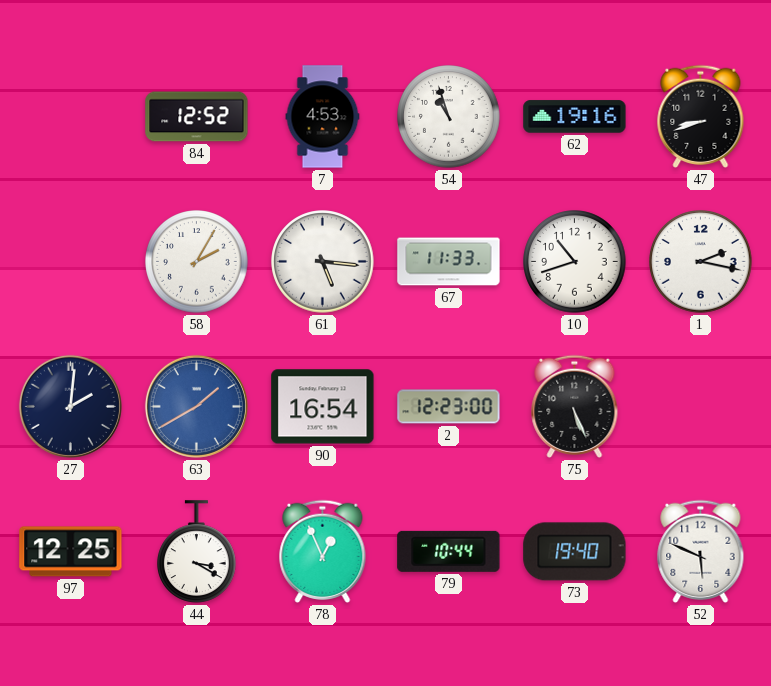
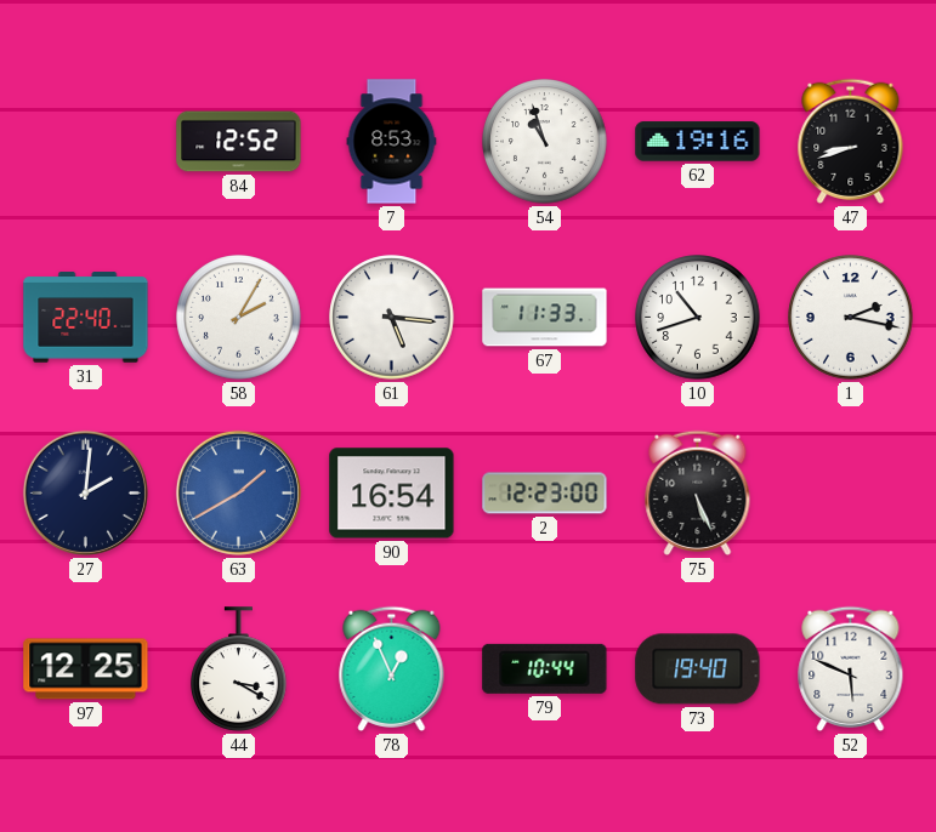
7: 4:53 -> 8:53
31: none -> 22:40
